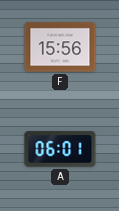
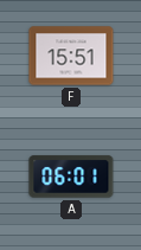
F: 15:56 -> 15:51
